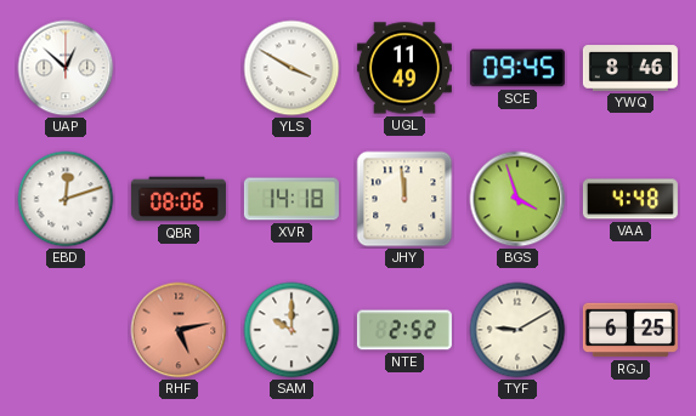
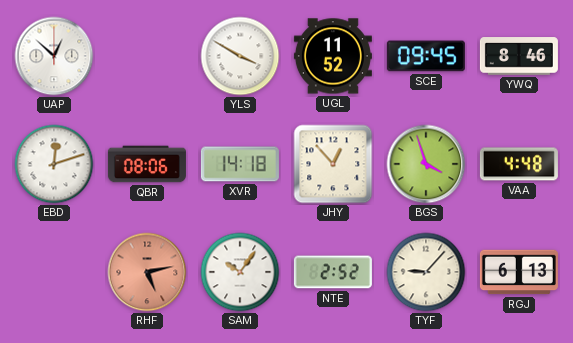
UGL: 11:49 -> 11:52
JHY: 11:59 -> 12:53
SAM: 10:00 -> 10:06
TYF: 9:10 -> 9:07
RGJ: 6:25 -> 6:13
